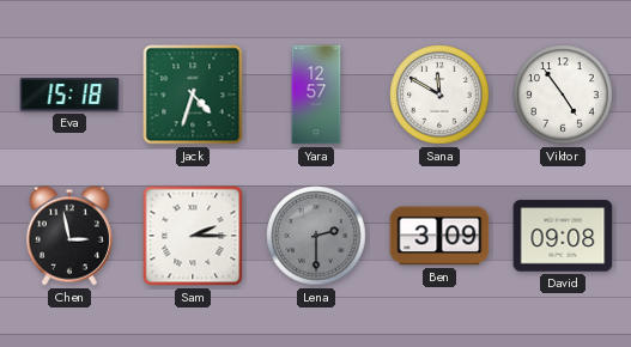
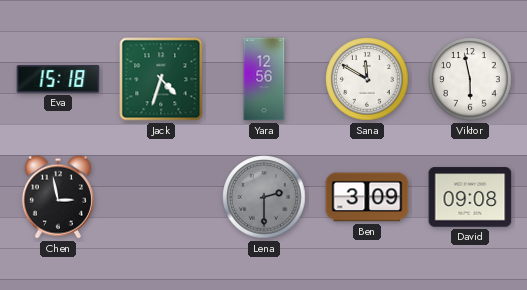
Yara: 12:57 -> 12:56
Viktor: 4:54 -> 5:58
Sam: 2:15 -> none
